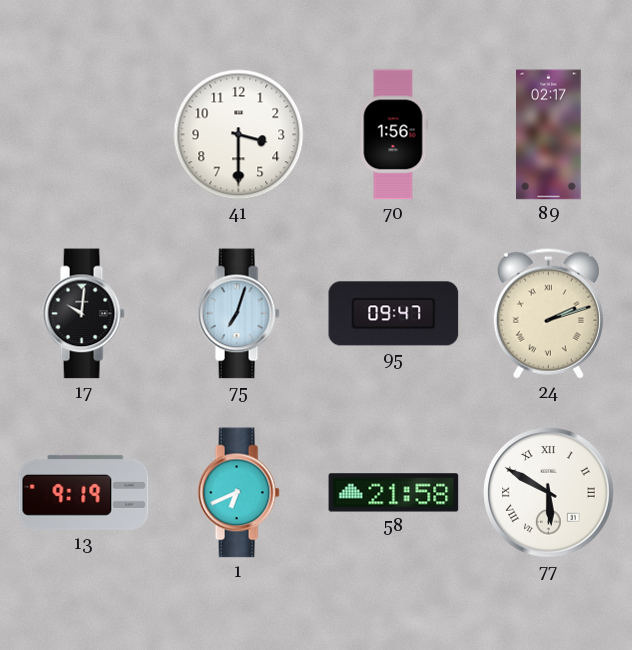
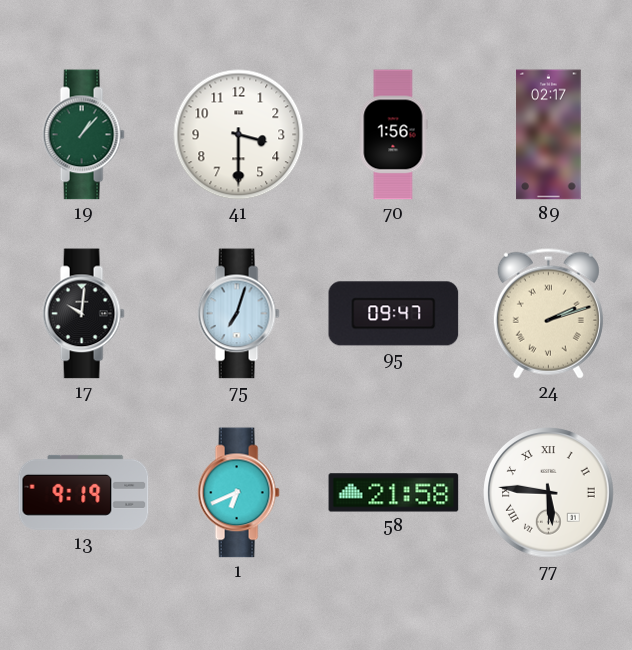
19: none -> 1:07
77: 5:50 -> 5:46
